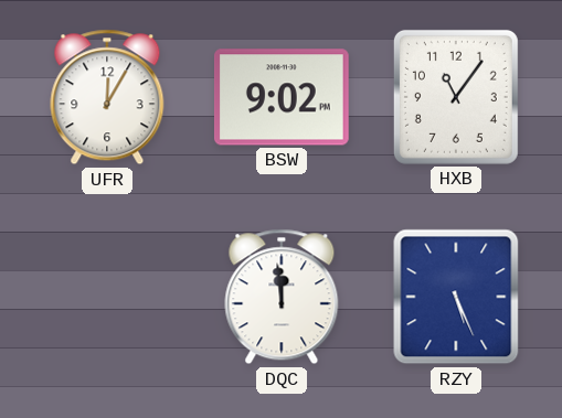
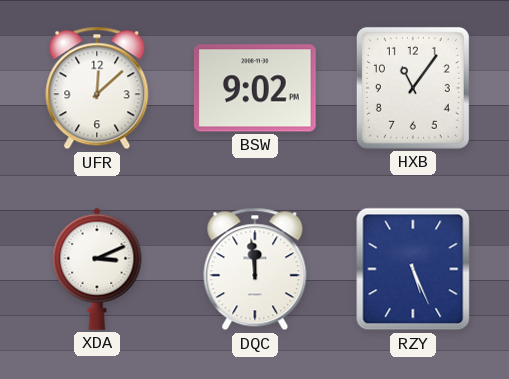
UFR: 12:05 -> 12:08
XDA: none -> 3:11
